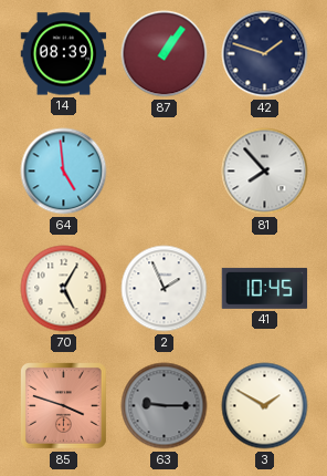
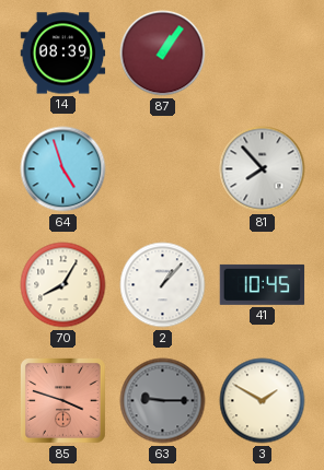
42: 1:48 -> none
64: 4:59 -> 4:57
70: 5:05 -> 8:05
2: 1:56 -> 1:07
